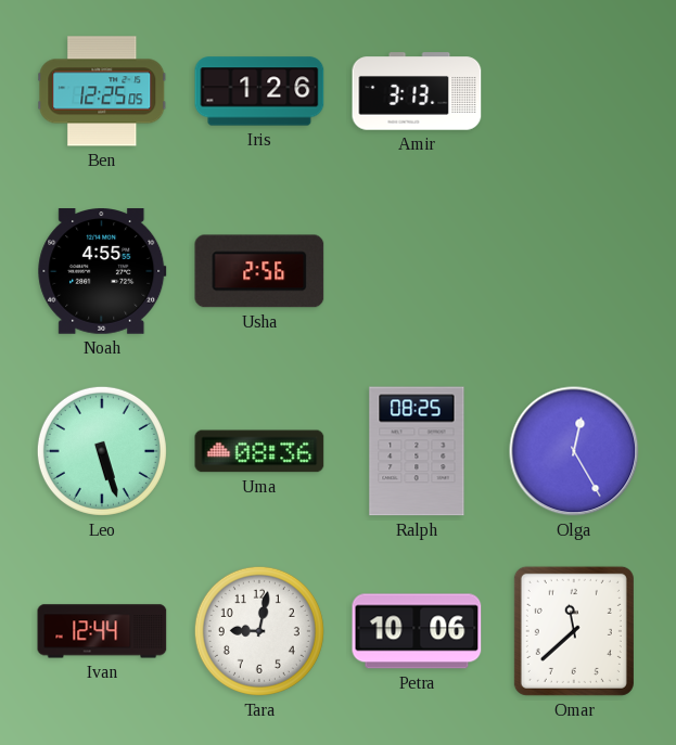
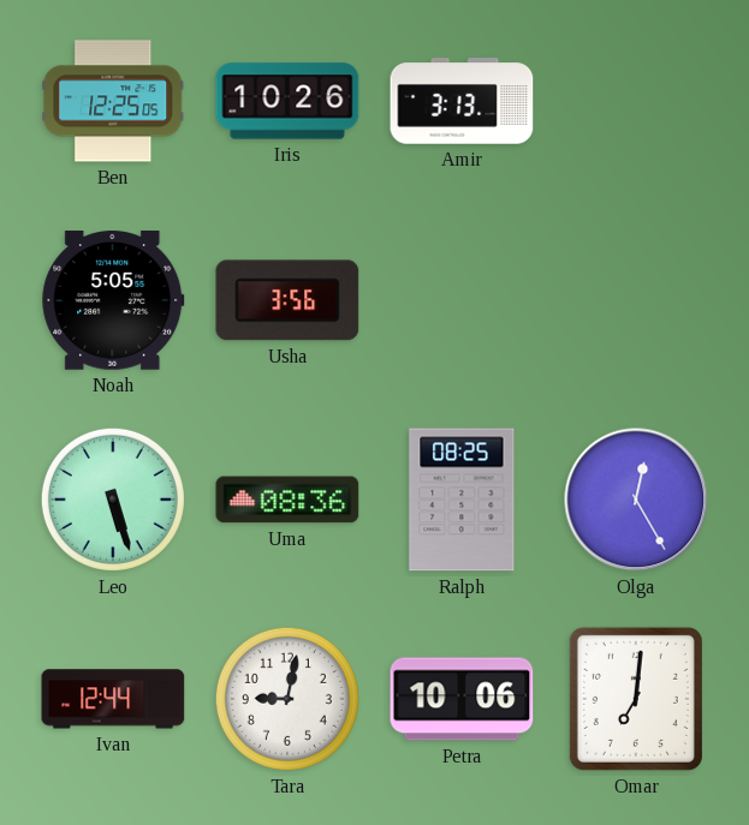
Iris: 1:26 -> 10:26
Noah: 4:55 -> 5:05
Usha: 2:56 -> 3:56
Omar: 11:38 -> 7:01
